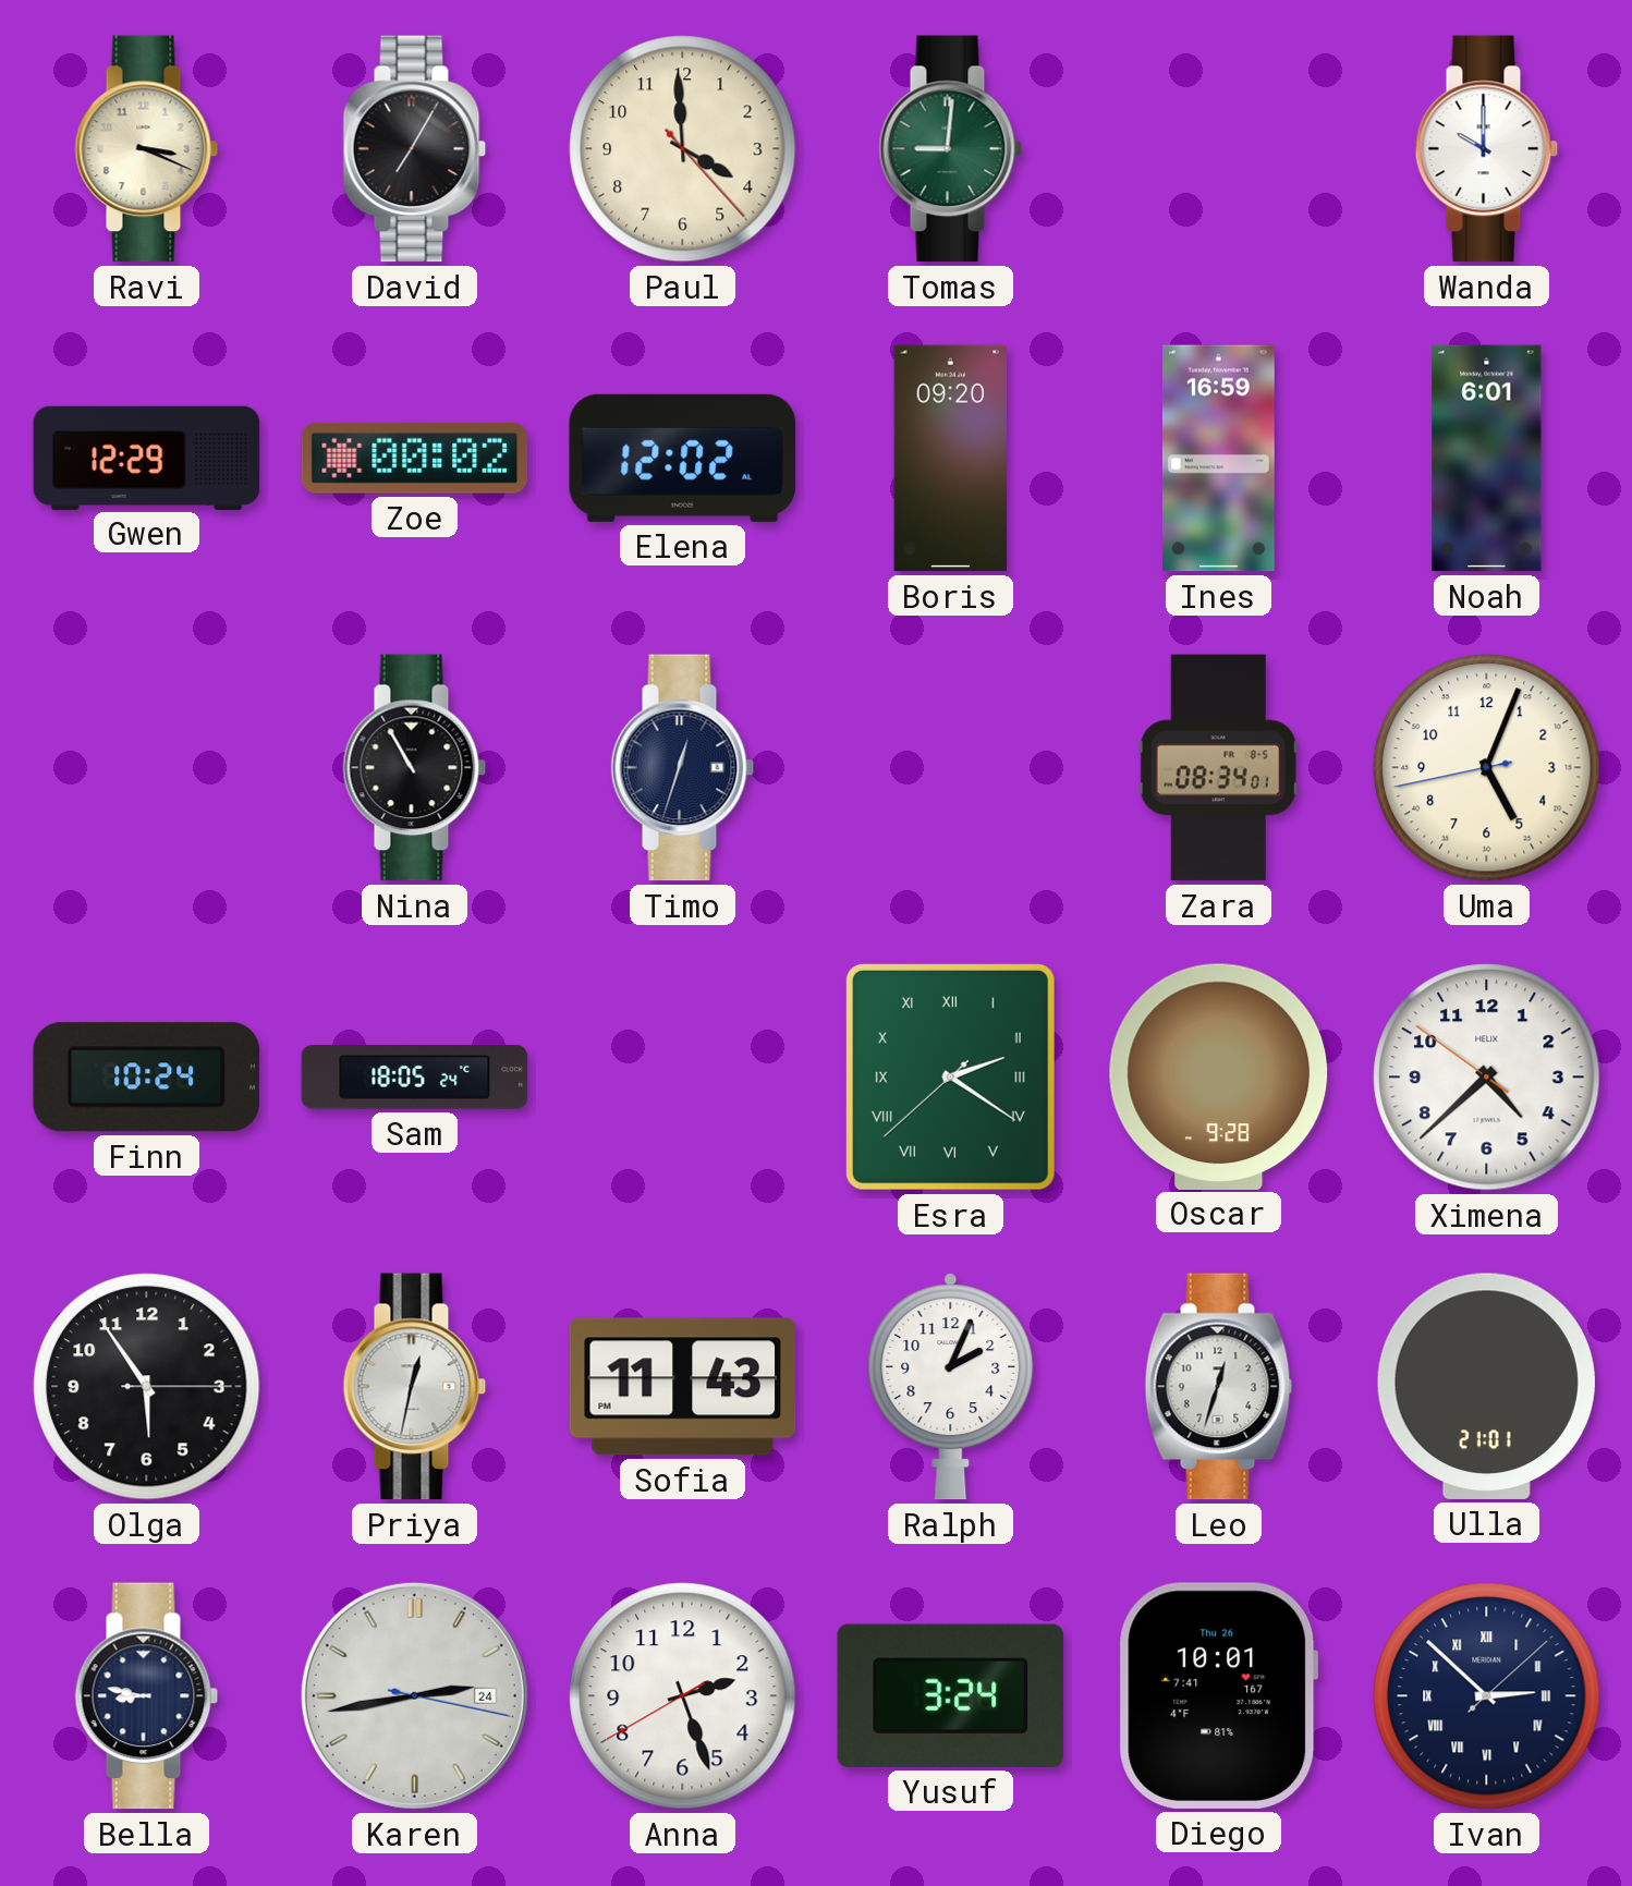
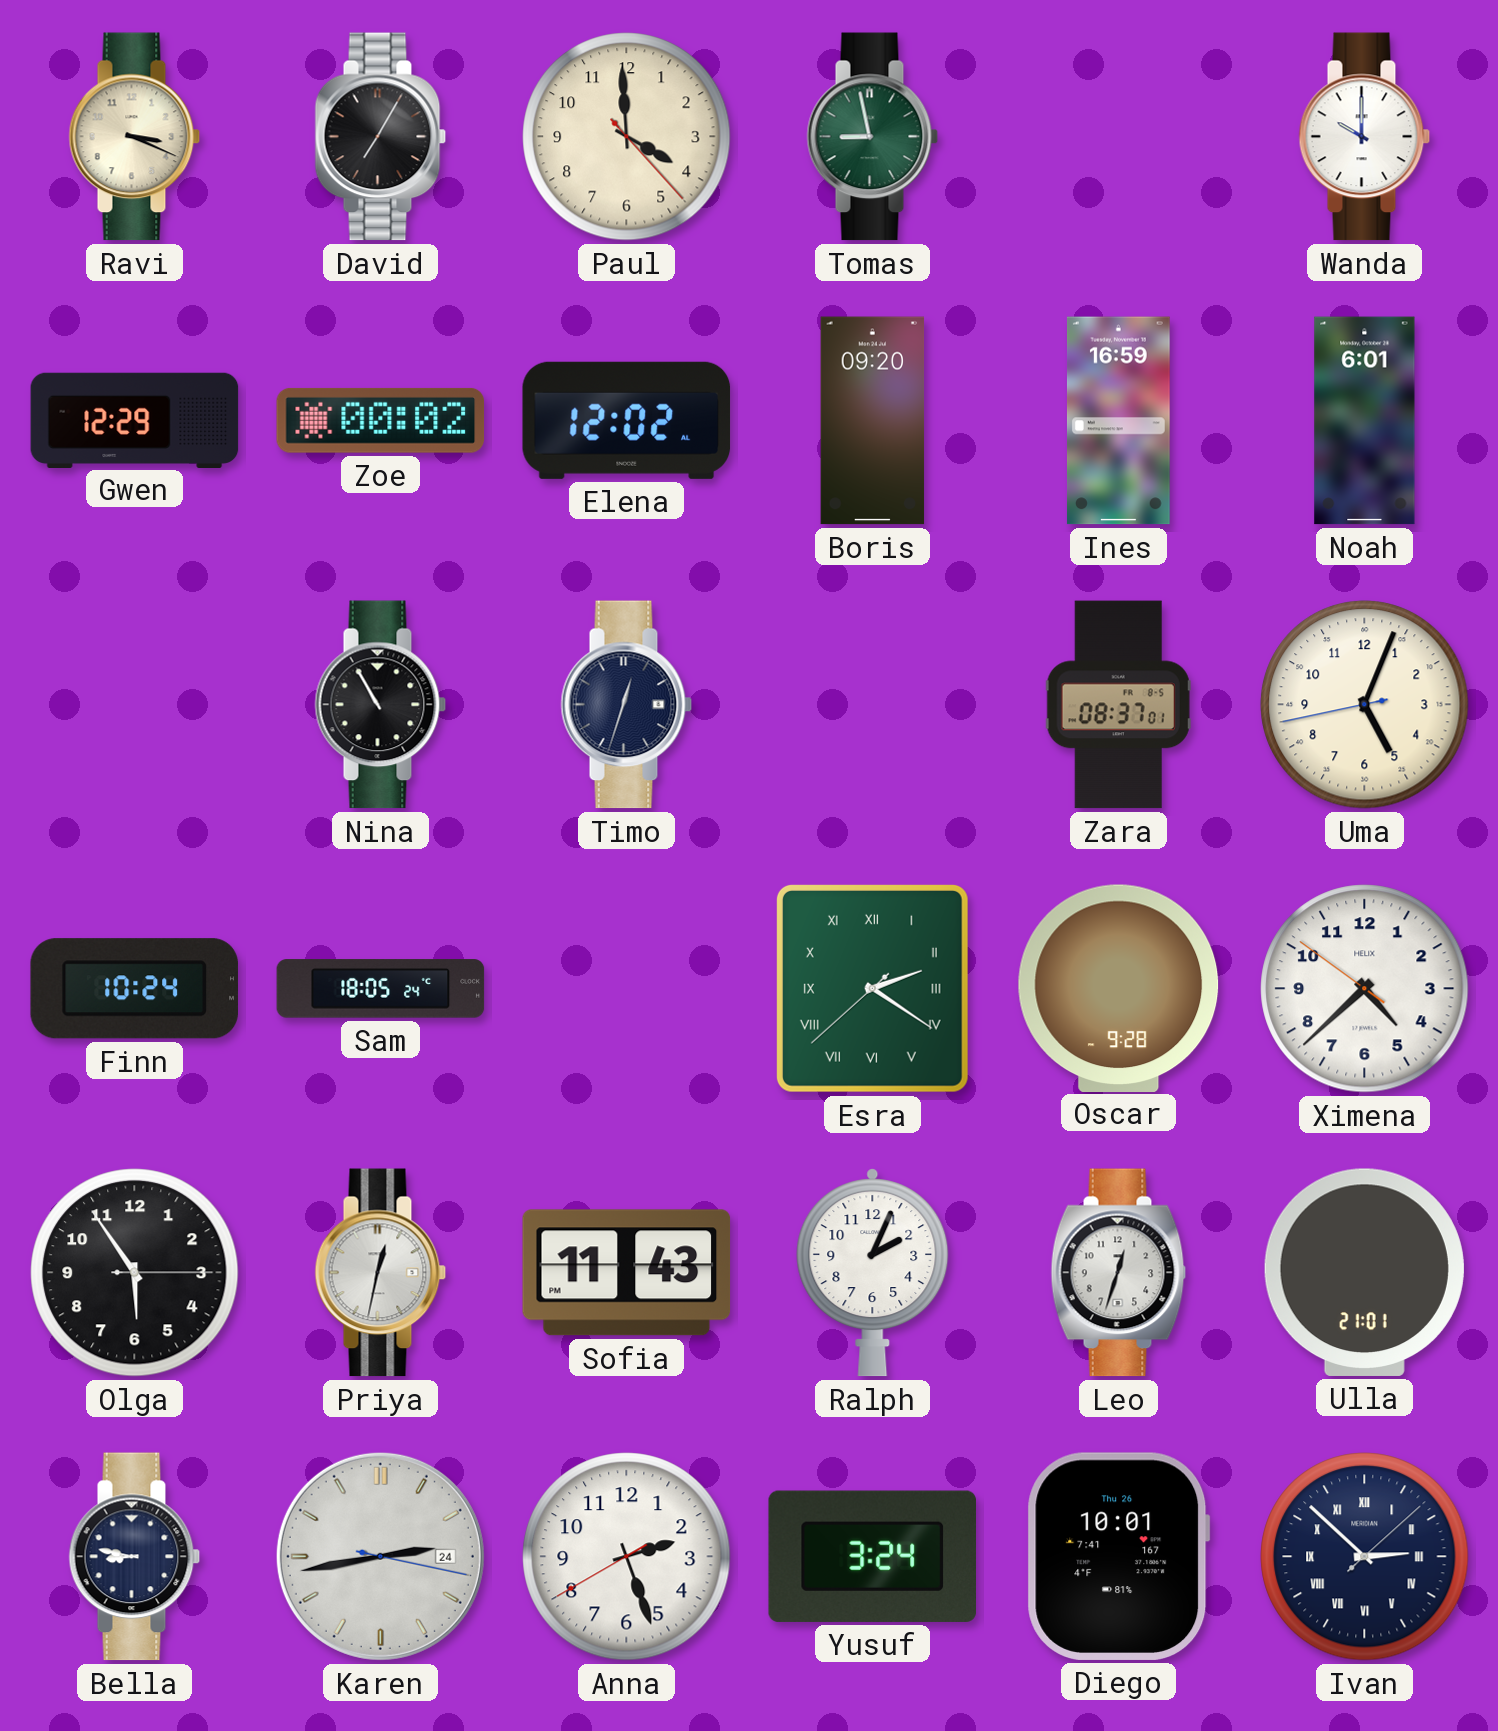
Tomas: 9:01 -> 8:58
Zara: 08:34 -> 08:37
